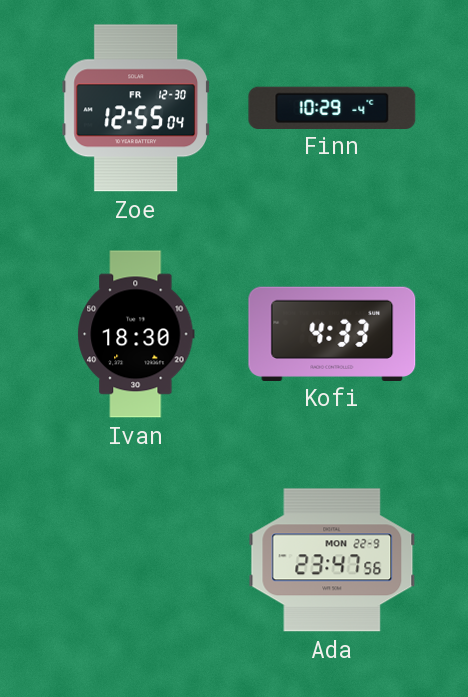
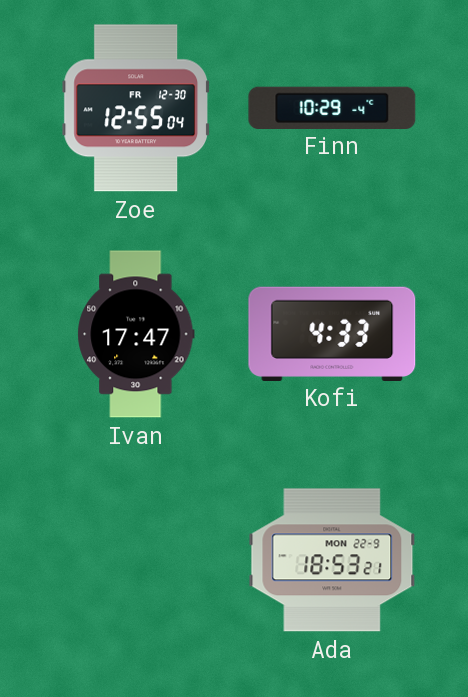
Ivan: 18:30 -> 17:47
Ada: 23:47 -> 18:53
